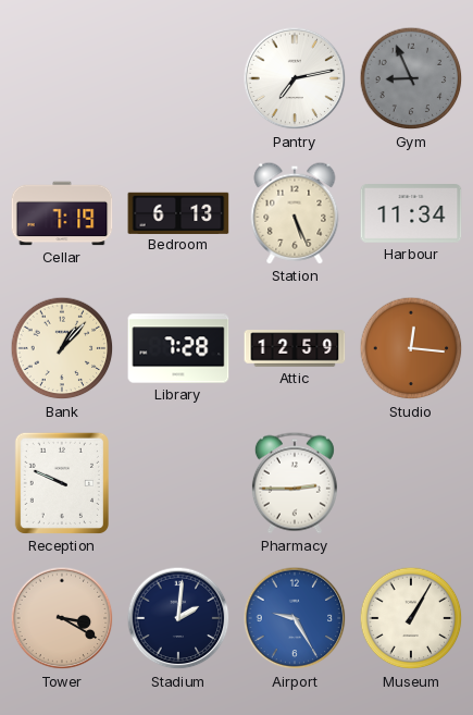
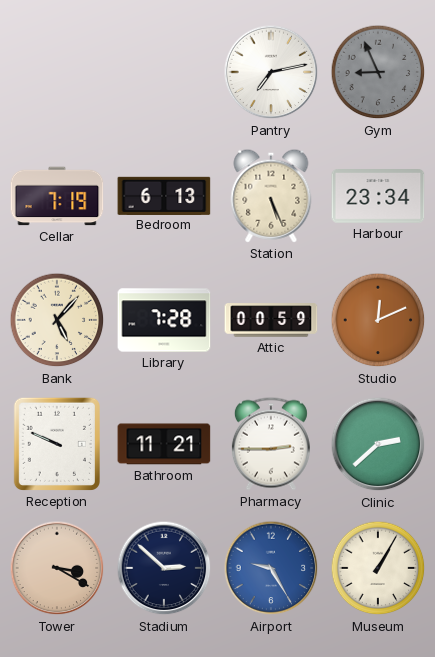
Harbour: 11:34 -> 23:34
Bank: 1:07 -> 5:07
Attic: 12:59 -> 00:59
Studio: 12:16 -> 12:11
Bathroom: none -> 11:21
Clinic: none -> 2:38
Stadium: 2:01 -> 2:52
